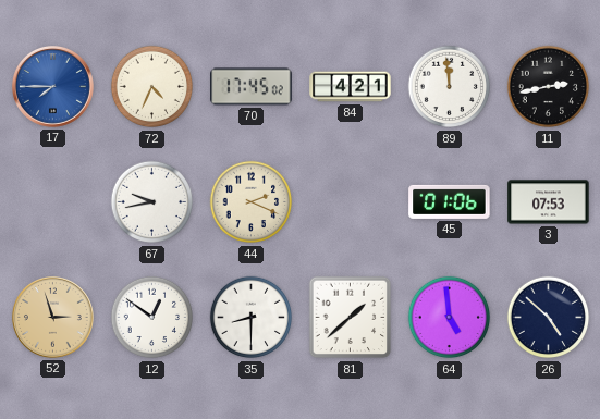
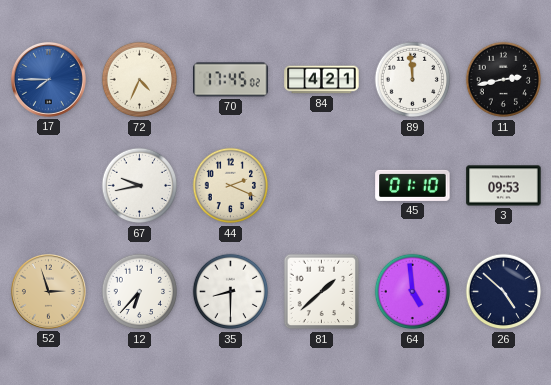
45: 01:06 -> 01:10
3: 07:53 -> 09:53
12: 12:51 -> 6:37
